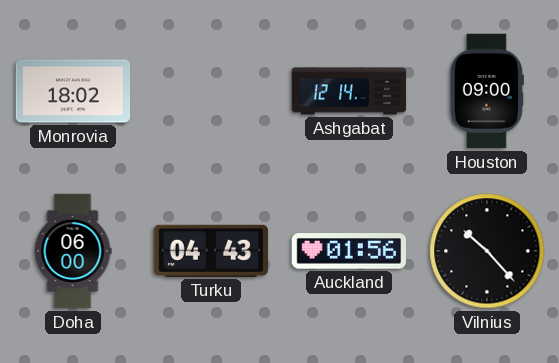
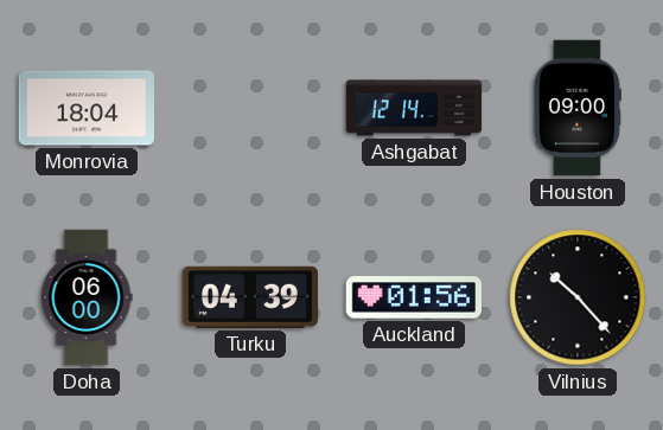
Monrovia: 18:02 -> 18:04
Turku: 04:43 -> 04:39
